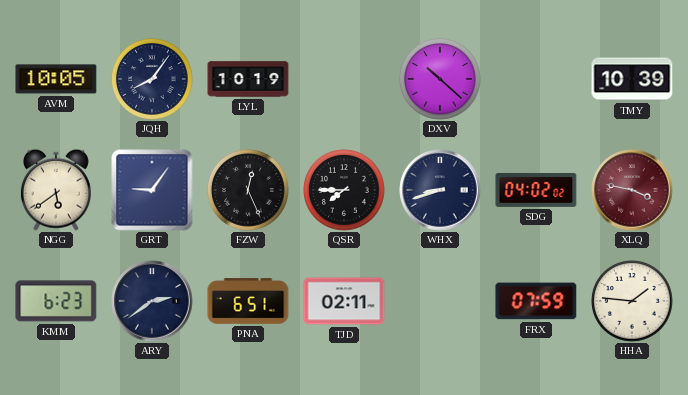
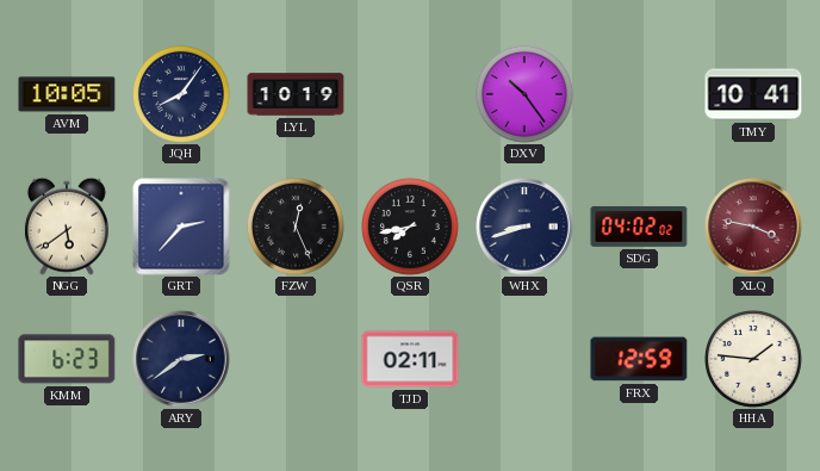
DXV: 10:22 -> 10:24
TMY: 10:39 -> 10:41
GRT: 9:06 -> 2:37
QSR: 7:45 -> 7:43
PNA: 6:51 -> none
FRX: 07:59 -> 12:59
